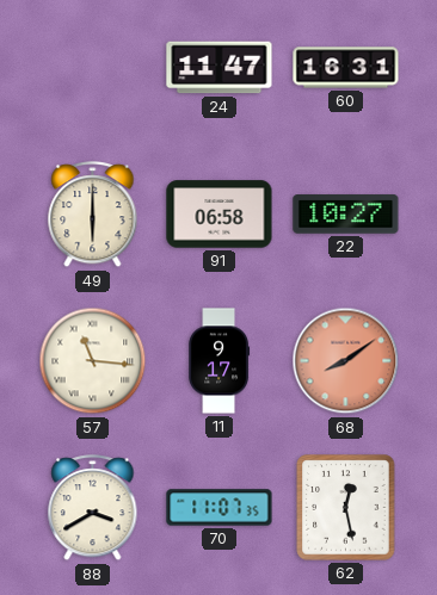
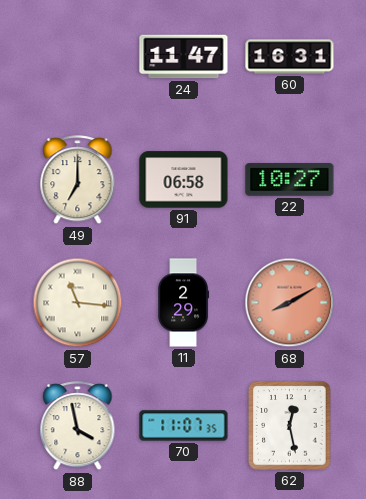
49: 6:00 -> 7:00
11: 9:17 -> 2:29
68: 8:09 -> 8:10
88: 3:40 -> 3:58
